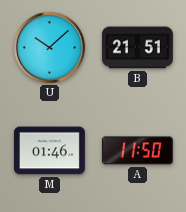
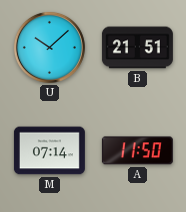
M: 01:46 -> 07:14
